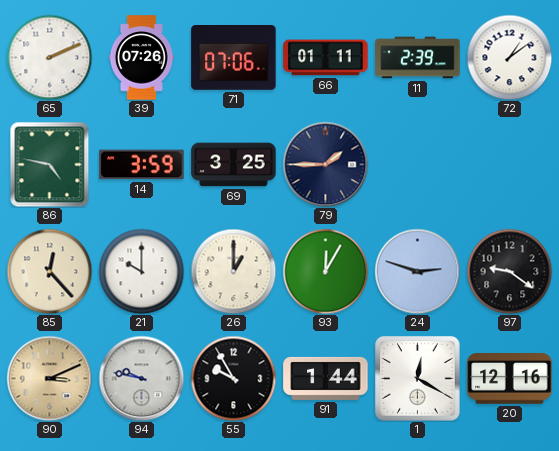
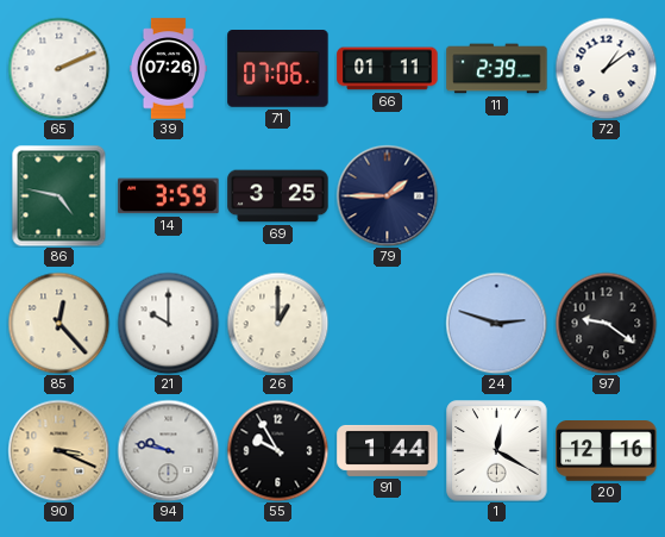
93: 12:05 -> none
90: 3:11 -> 3:19
